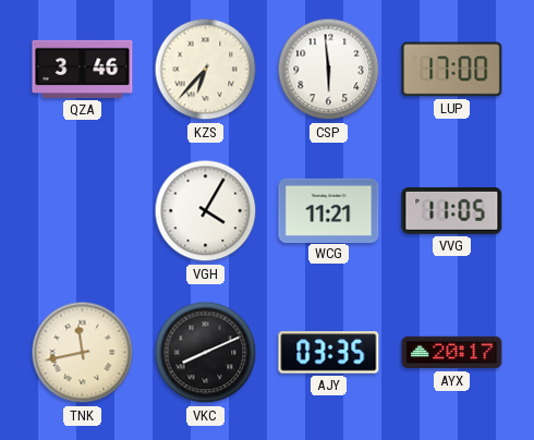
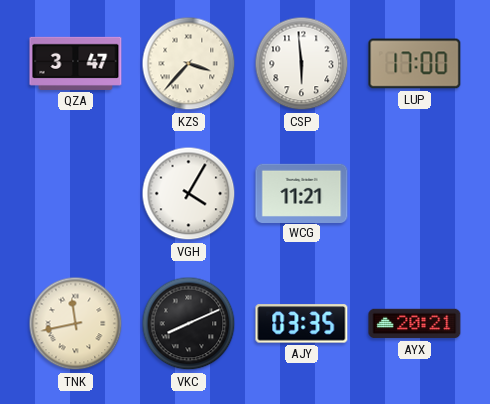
QZA: 3:46 -> 3:47
KZS: 6:37 -> 3:37
VVG: 11:05 -> none
AYX: 20:17 -> 20:21
